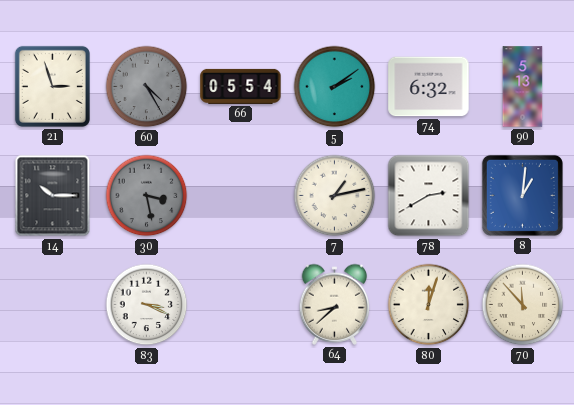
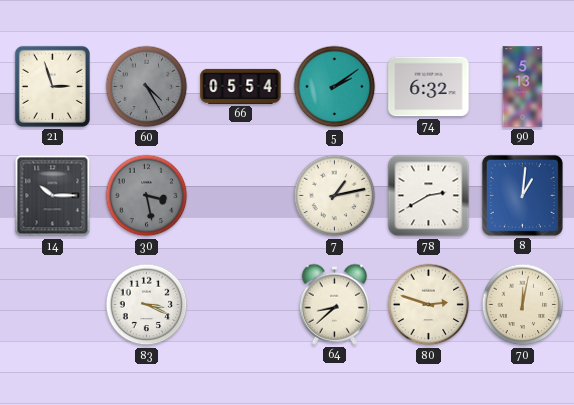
80: 12:03 -> 2:48
70: 11:53 -> 12:02
